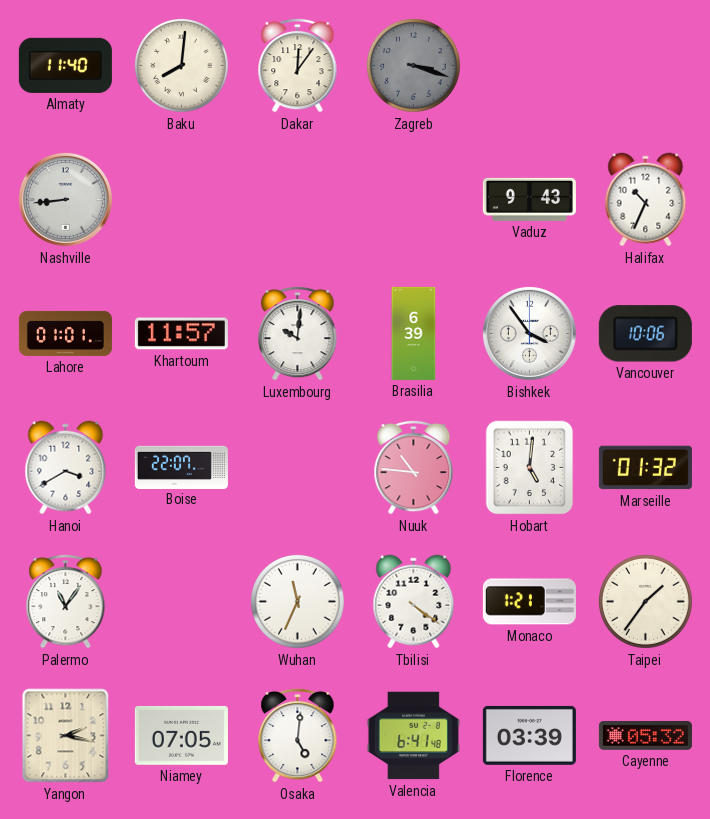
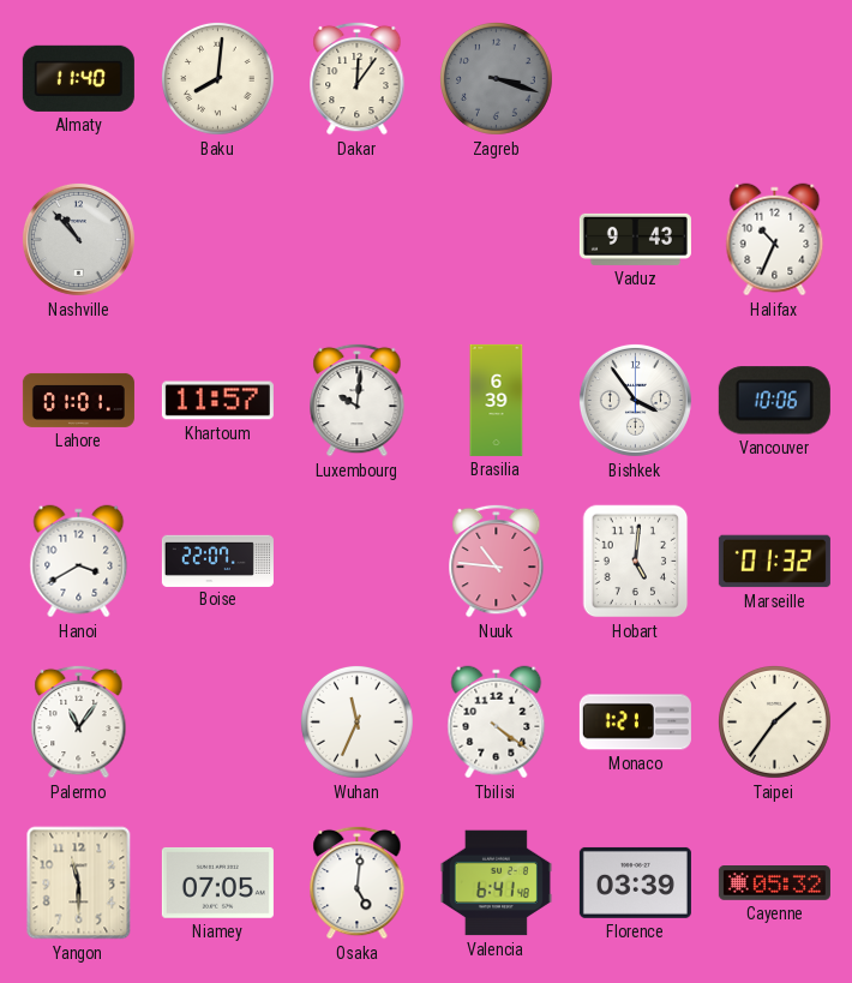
Nashville: 8:44 -> 10:53
Yangon: 2:17 -> 11:30
